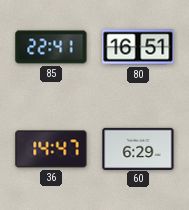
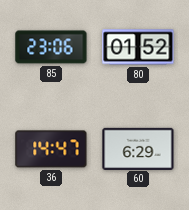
85: 22:41 -> 23:06
80: 16:51 -> 01:52
